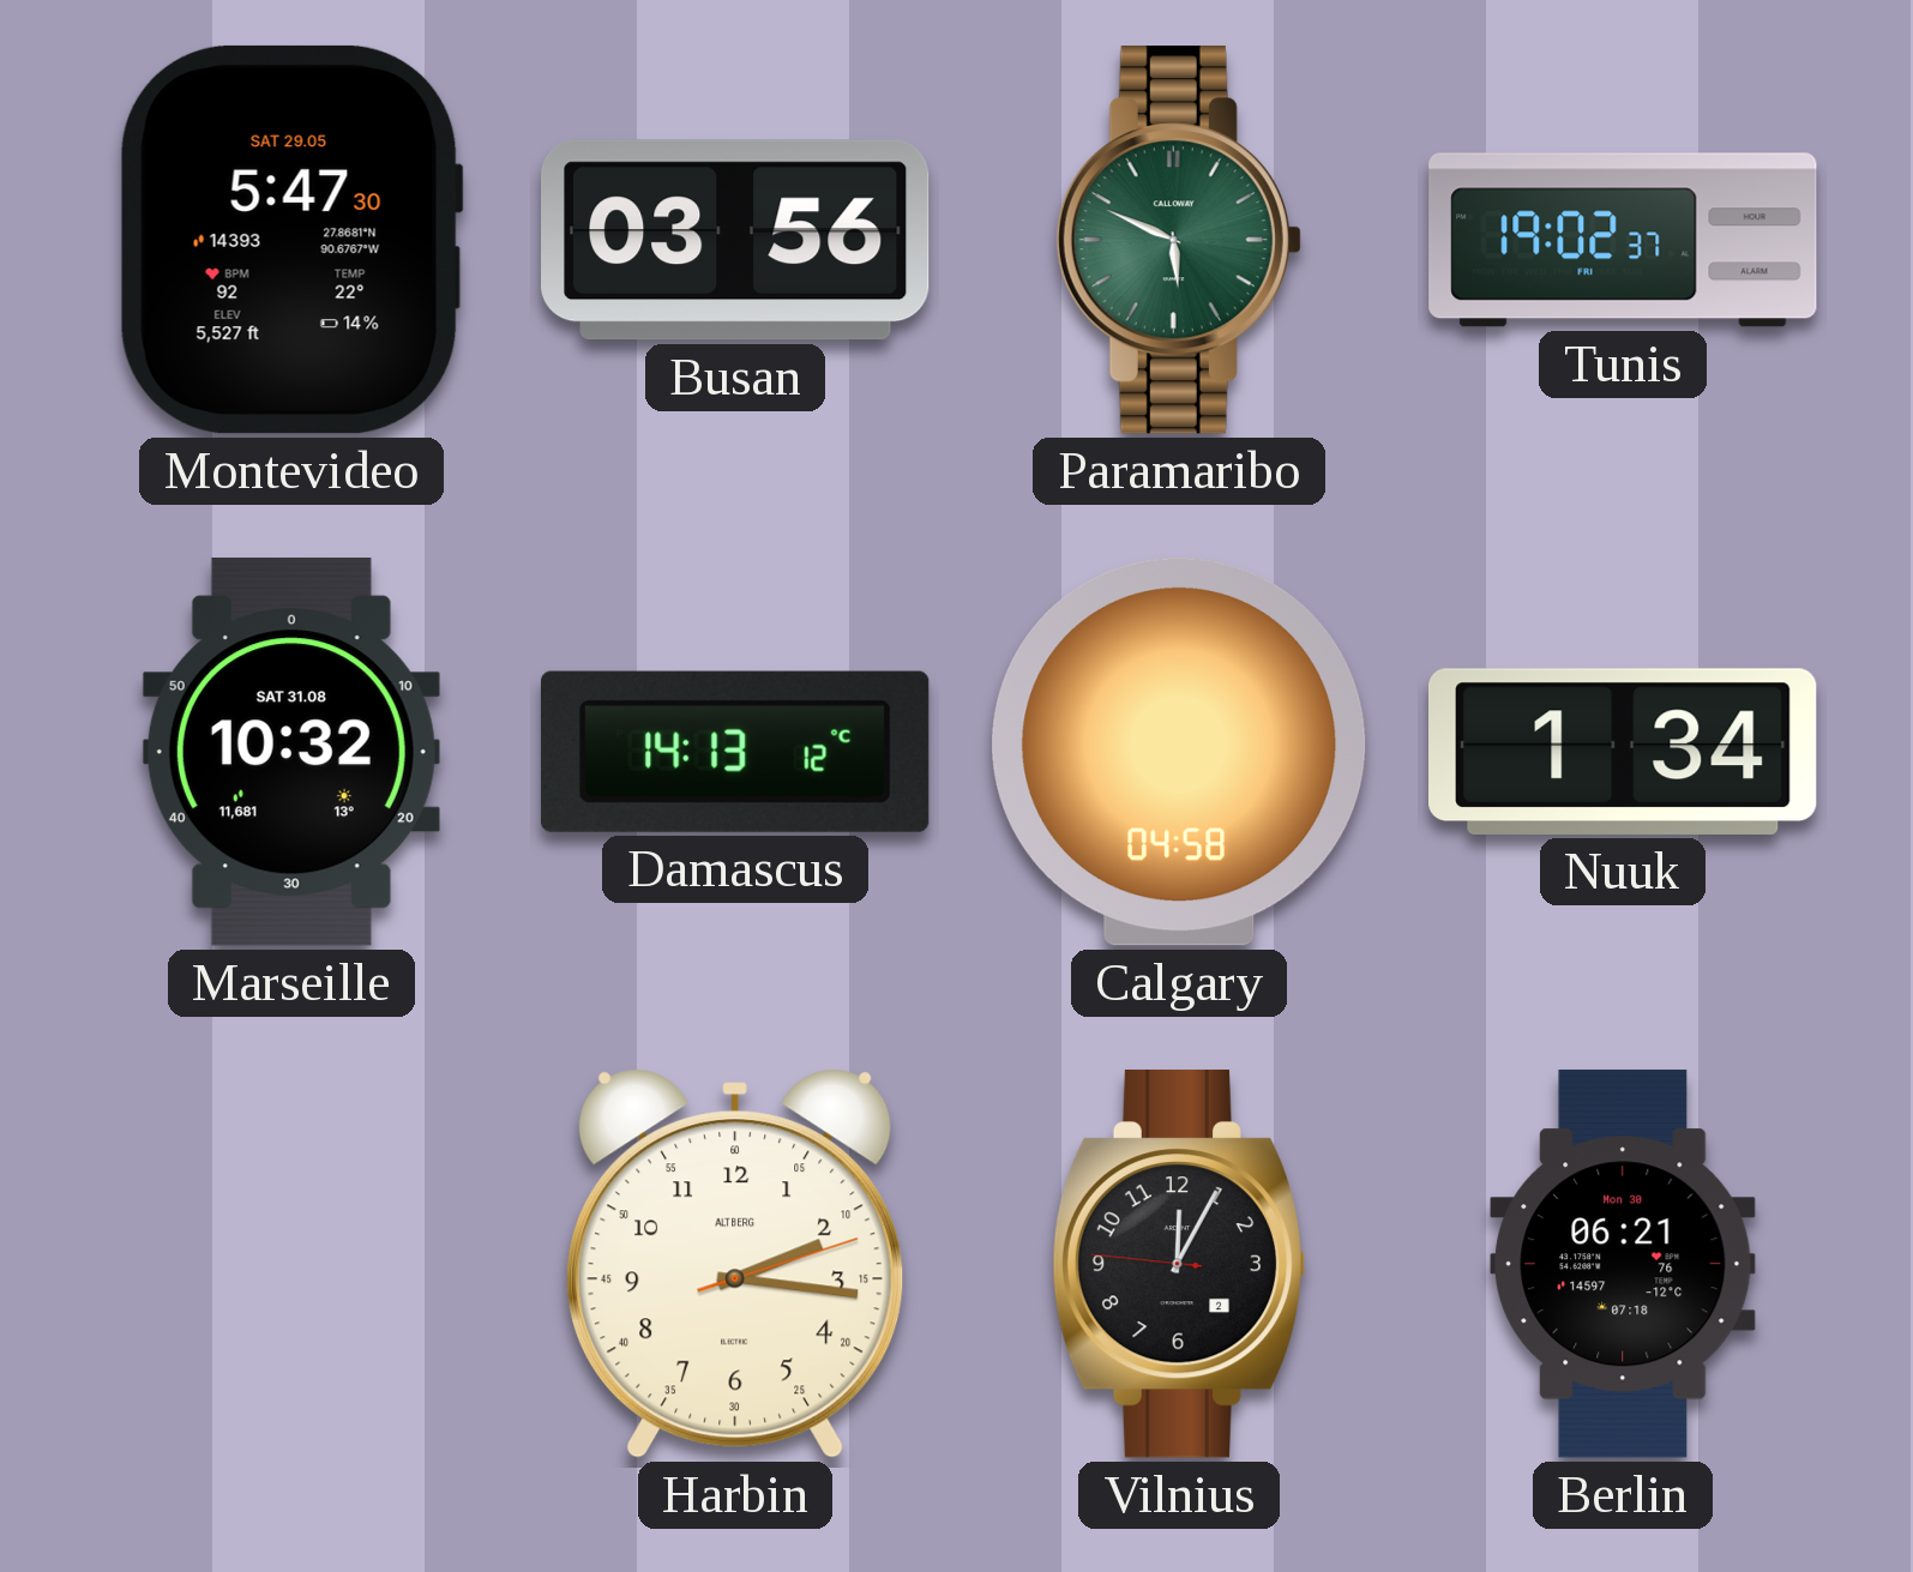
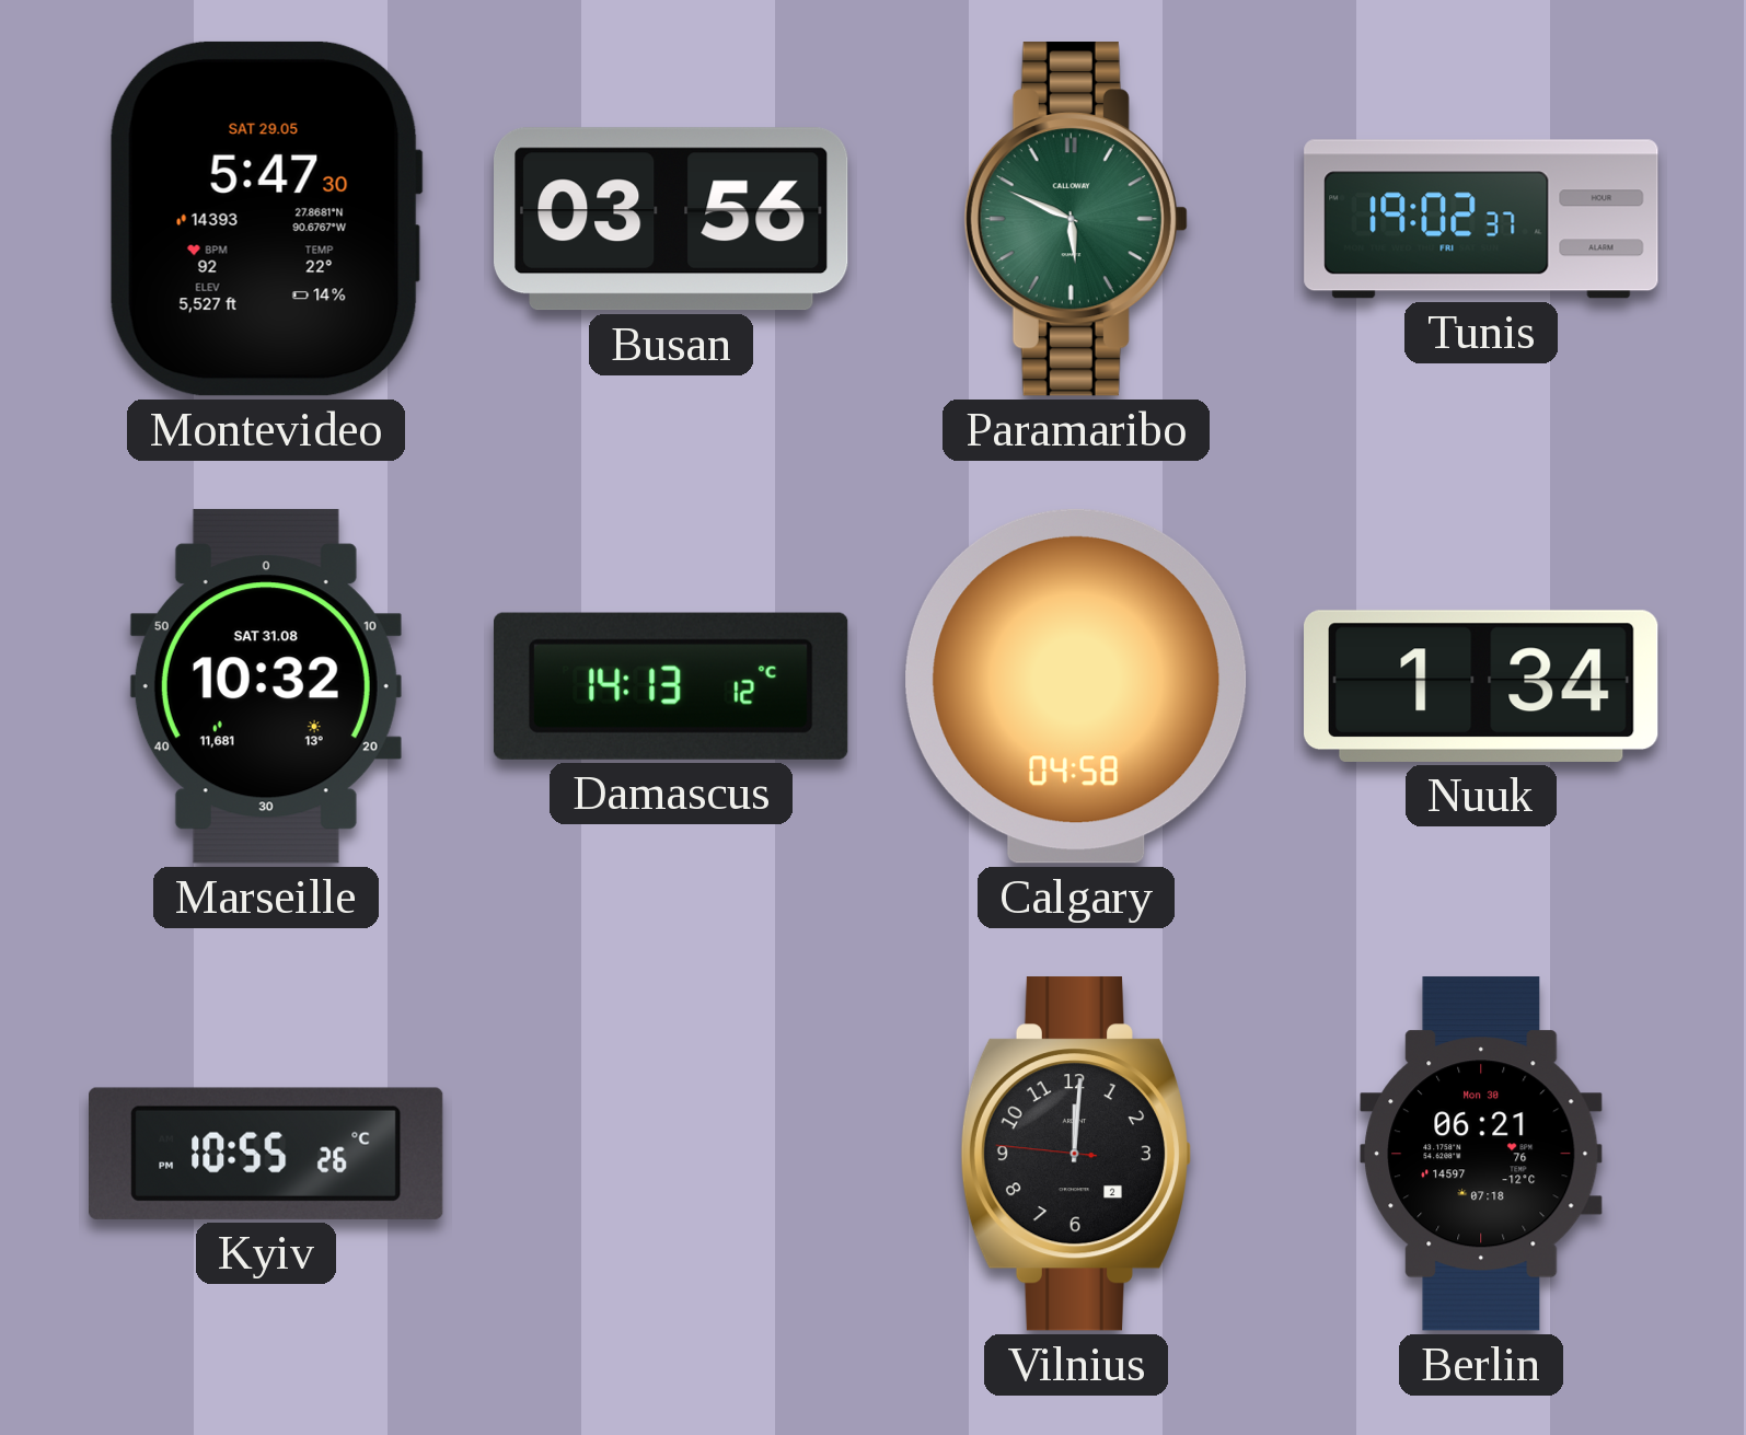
Kyiv: none -> 10:55
Harbin: 2:16 -> none
Vilnius: 12:04 -> 12:00
